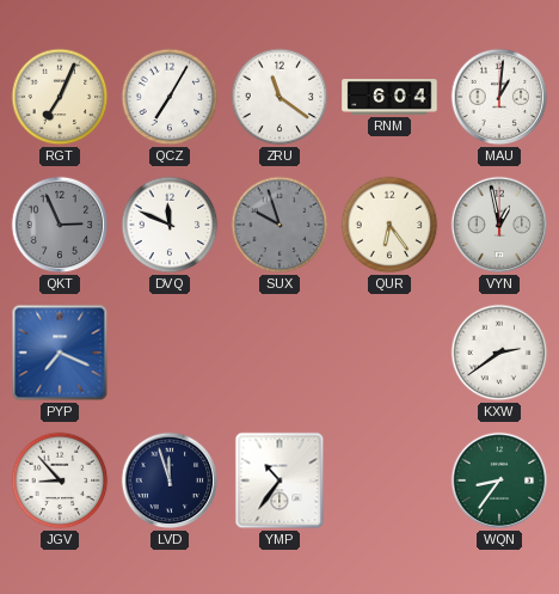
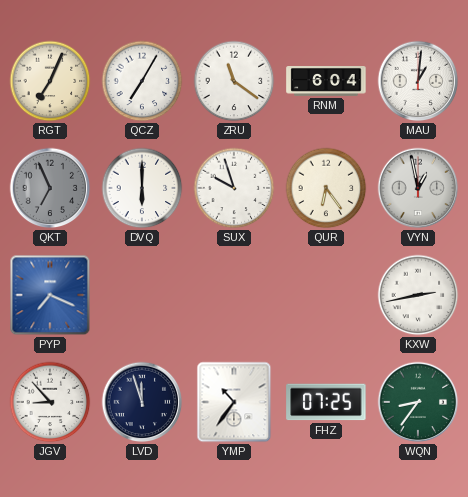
QKT: 2:56 -> 6:56
DVQ: 11:49 -> 6:00
SUX dial: grey -> white
KXW: 2:39 -> 2:43
FHZ: none -> 07:25
